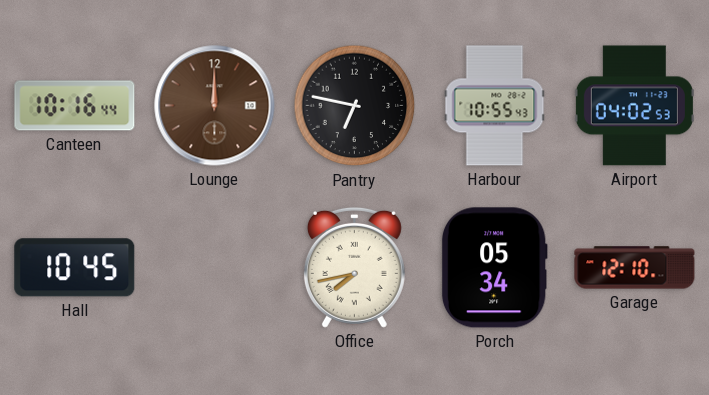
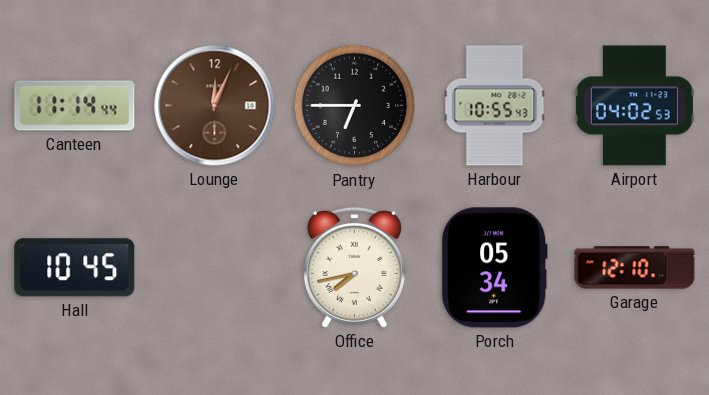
Canteen: 10:16 -> 11:14
Lounge: 12:00 -> 12:04
Pantry: 6:47 -> 6:45
